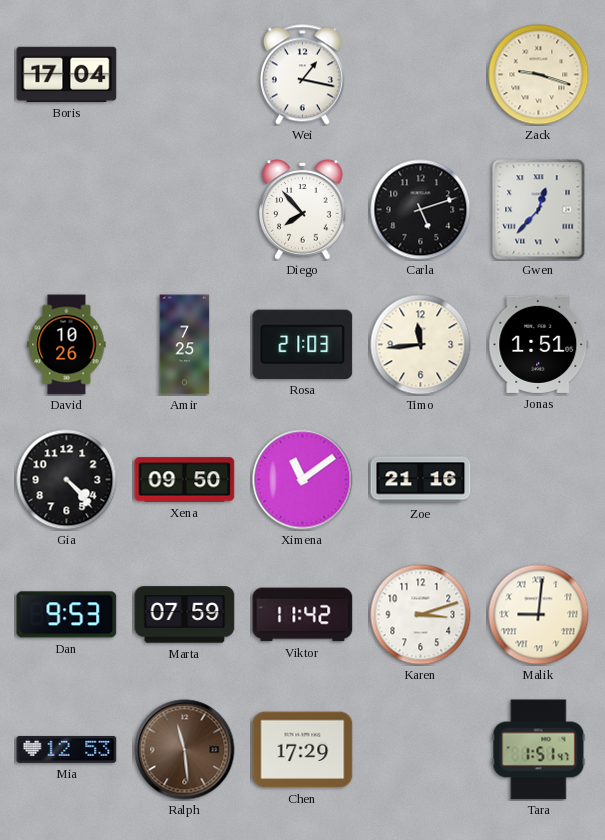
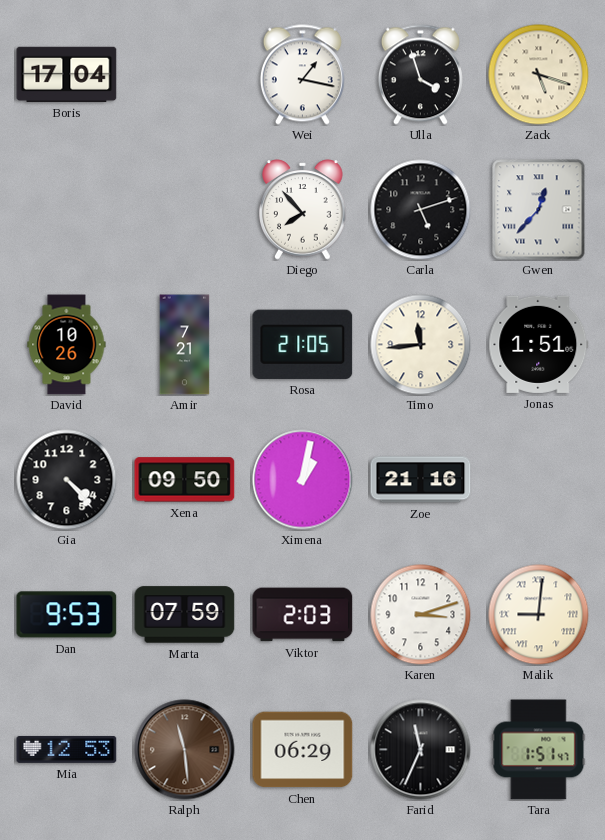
Ulla: none -> 3:57
Zack: 9:18 -> 5:18
Amir: 7:25 -> 7:21
Rosa: 21:03 -> 21:05
Ximena: 11:09 -> 1:02
Viktor: 11:42 -> 2:03
Chen: 17:29 -> 06:29
Farid: none -> 11:34
